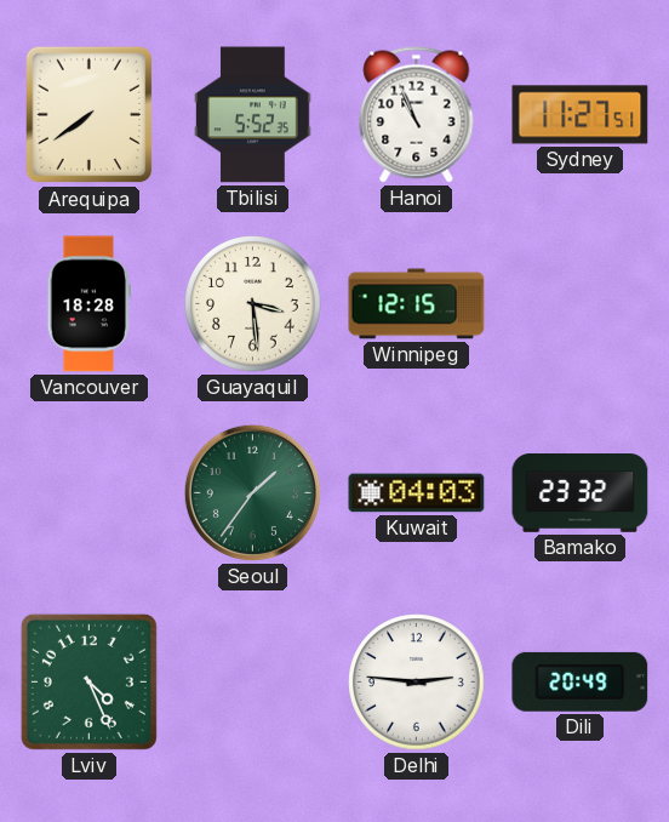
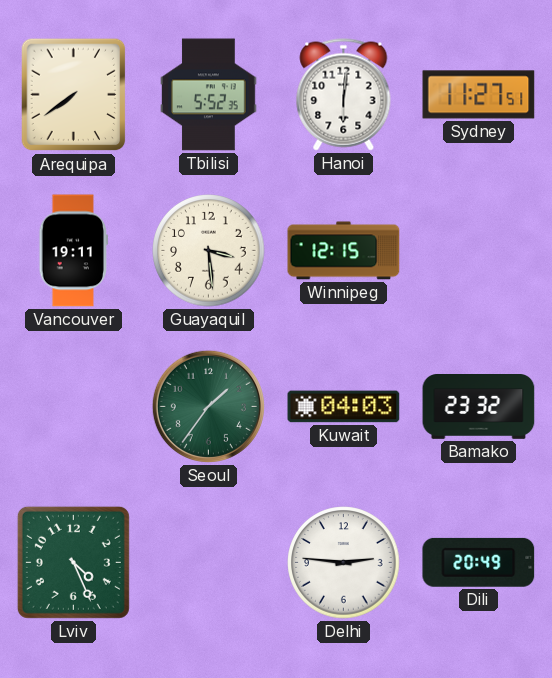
Hanoi: 10:56 -> 6:01
Vancouver: 18:28 -> 19:11
